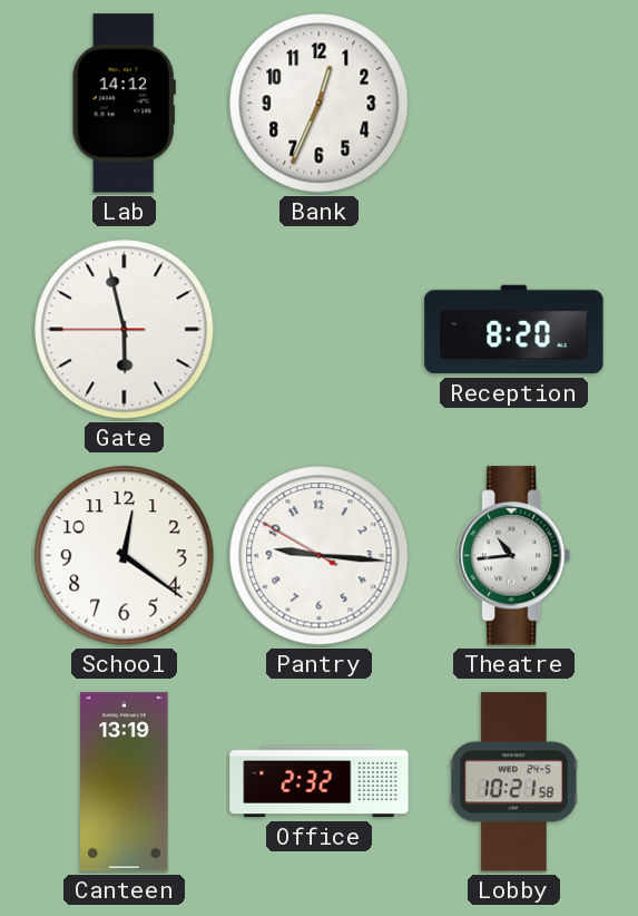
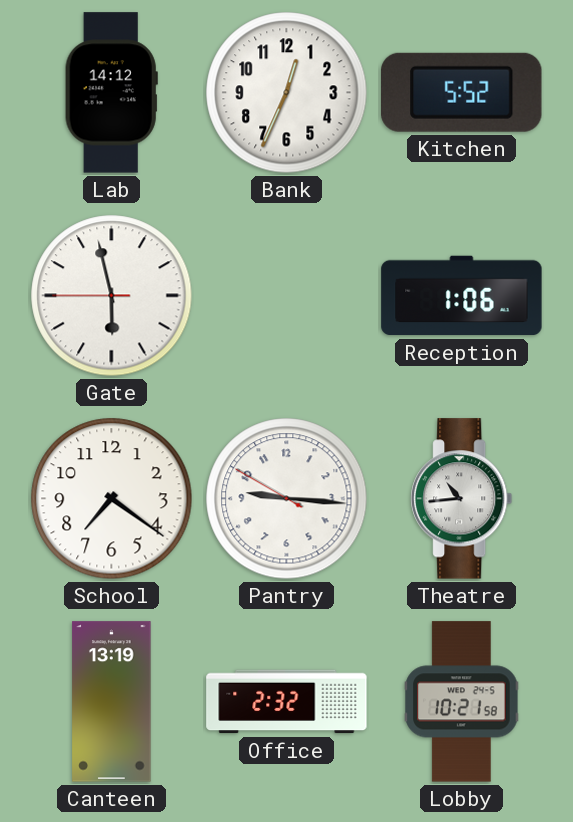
Kitchen: none -> 5:52
Reception: 8:20 -> 1:06
School: 12:21 -> 7:21
